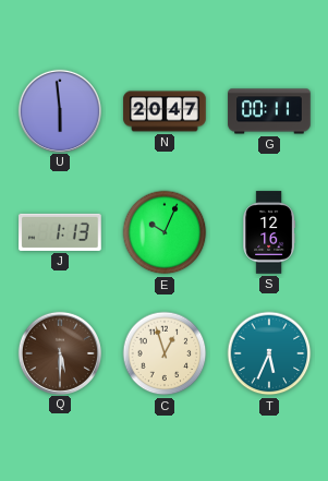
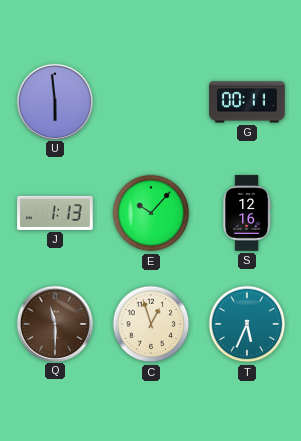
N: 20:47 -> none
E: 10:04 -> 10:07
Q: 5:30 -> 11:30
